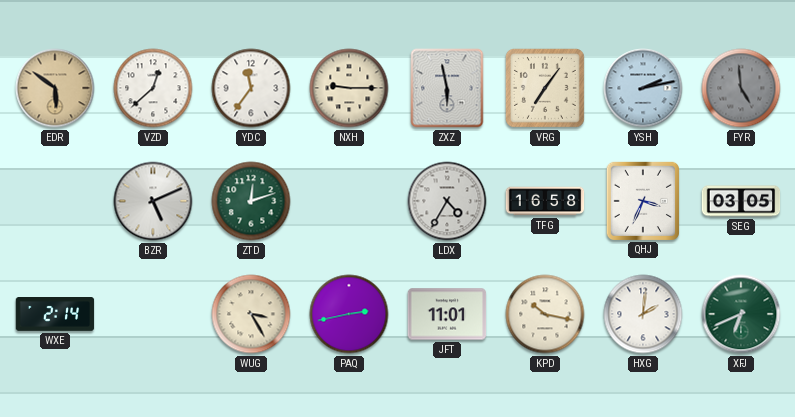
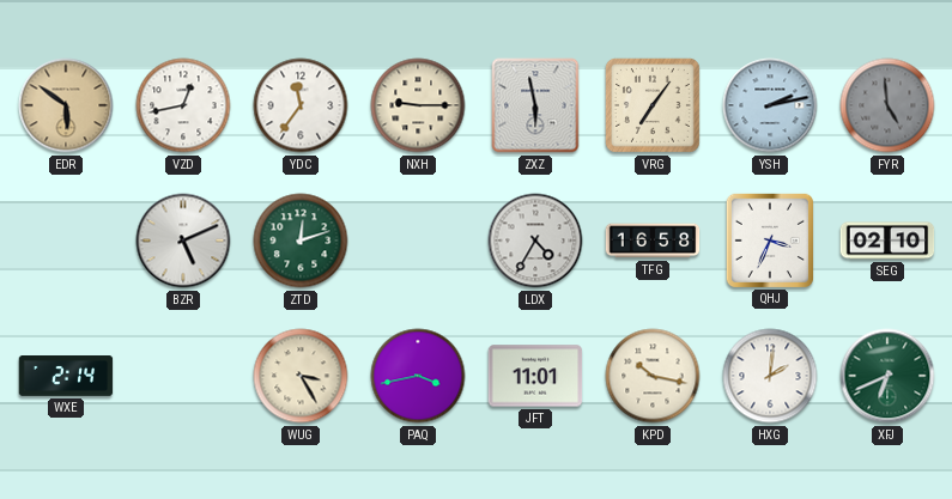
VZD: 12:38 -> 12:43
SEG: 03:05 -> 02:10
PAQ: 2:43 -> 3:43
